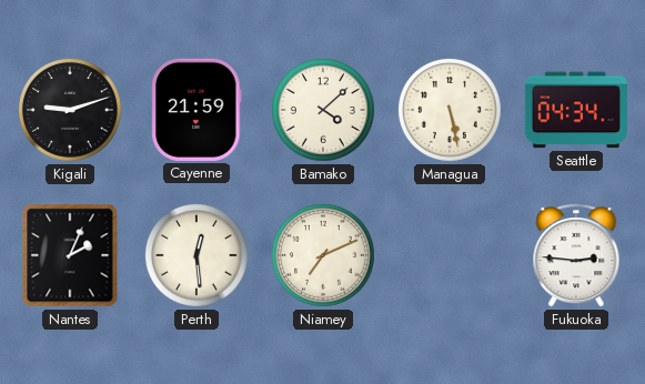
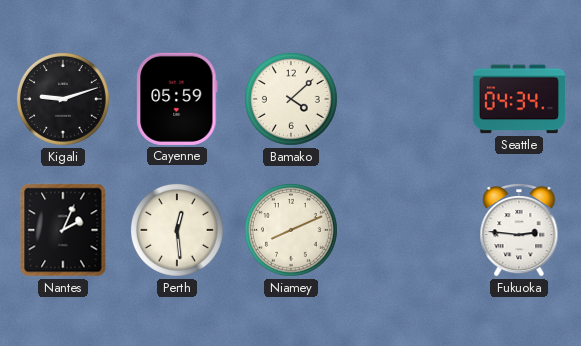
Cayenne: 21:59 -> 05:59
Managua: 5:28 -> none
Niamey: 7:11 -> 8:11
